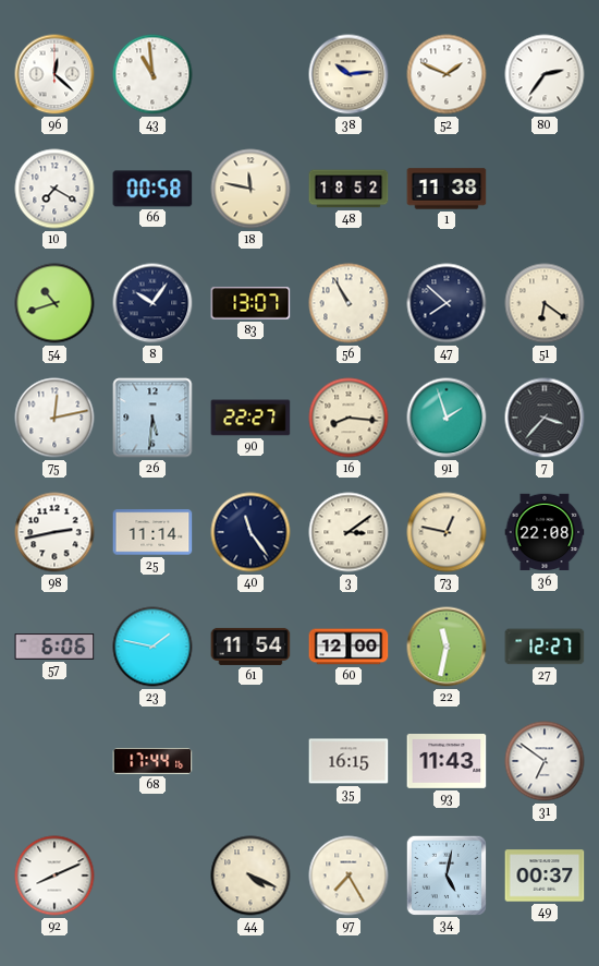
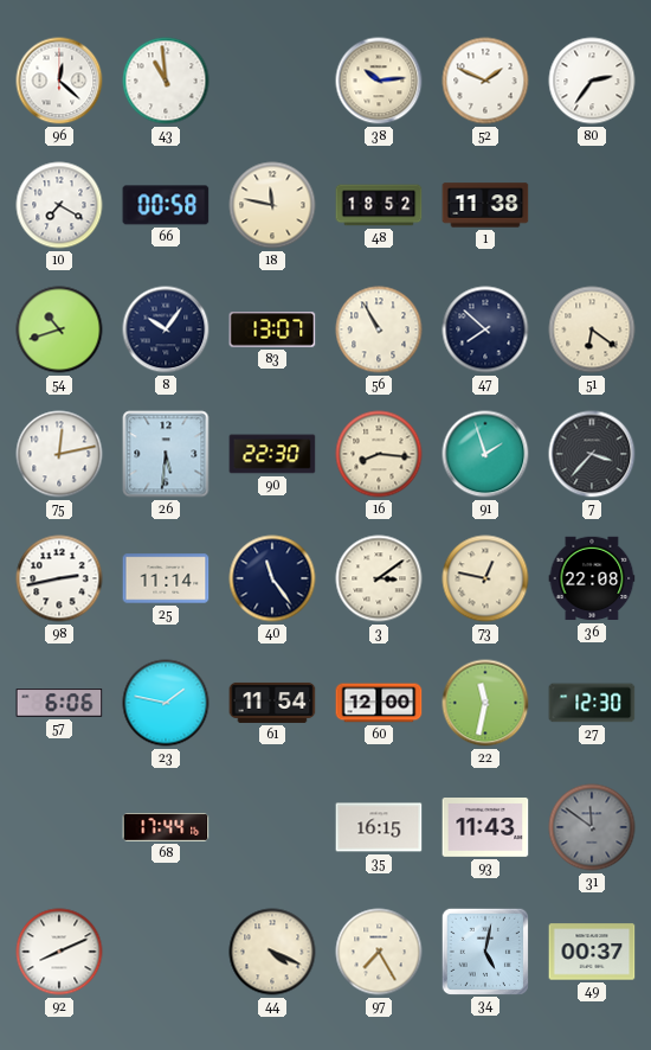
90: 22:27 -> 22:30
27: 12:27 -> 12:30
31: 6:51 -> 11:51
31 dial: white -> grey
